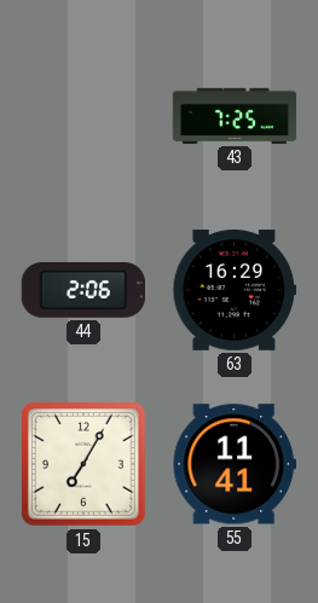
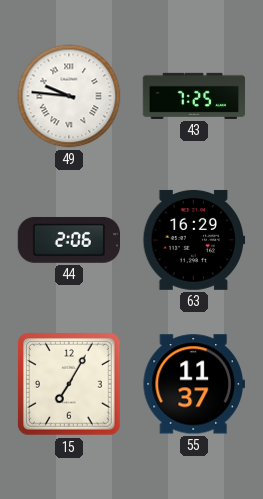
49: none -> 9:46
55: 11:41 -> 11:37
